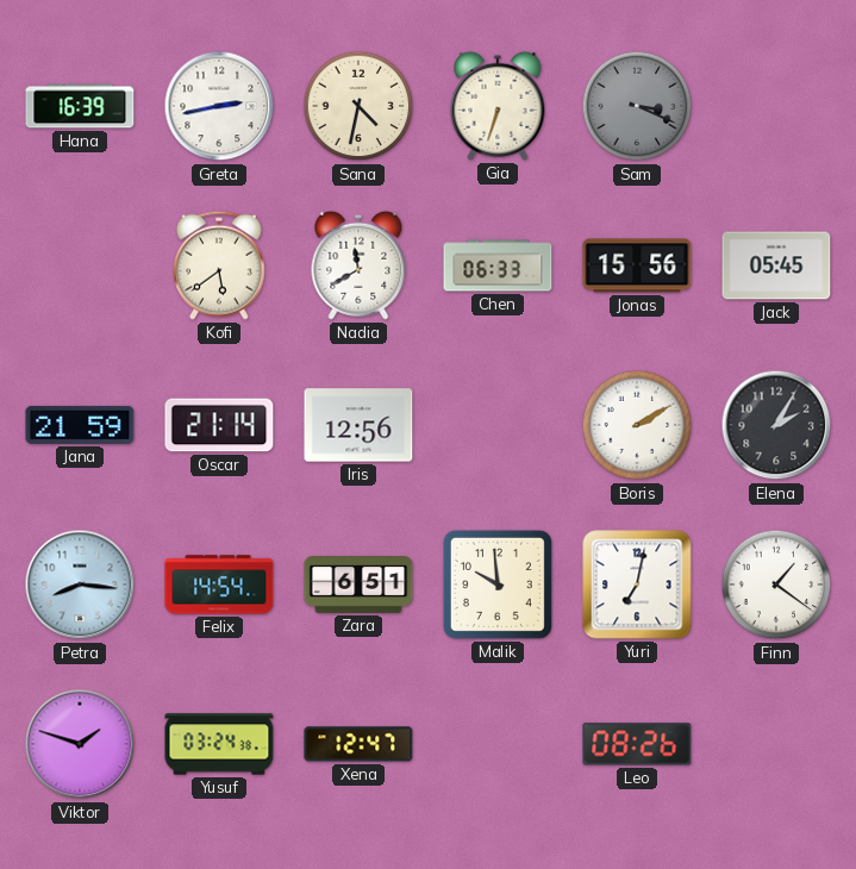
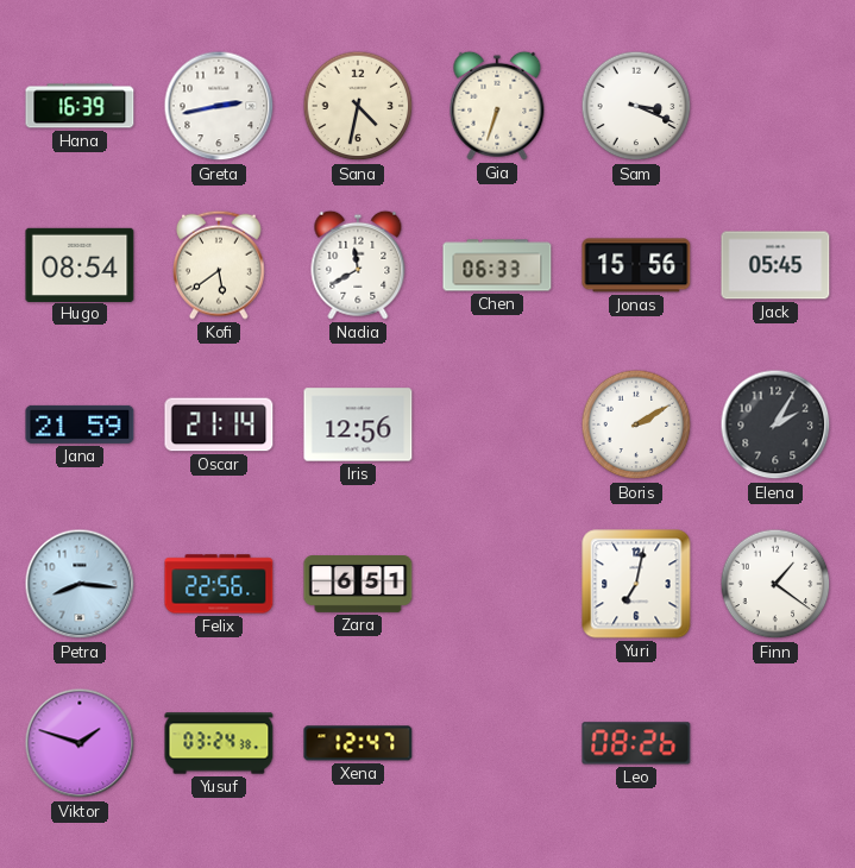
Sam dial: grey -> white
Hugo: none -> 08:54
Felix: 14:54 -> 22:56
Malik: 9:59 -> none
